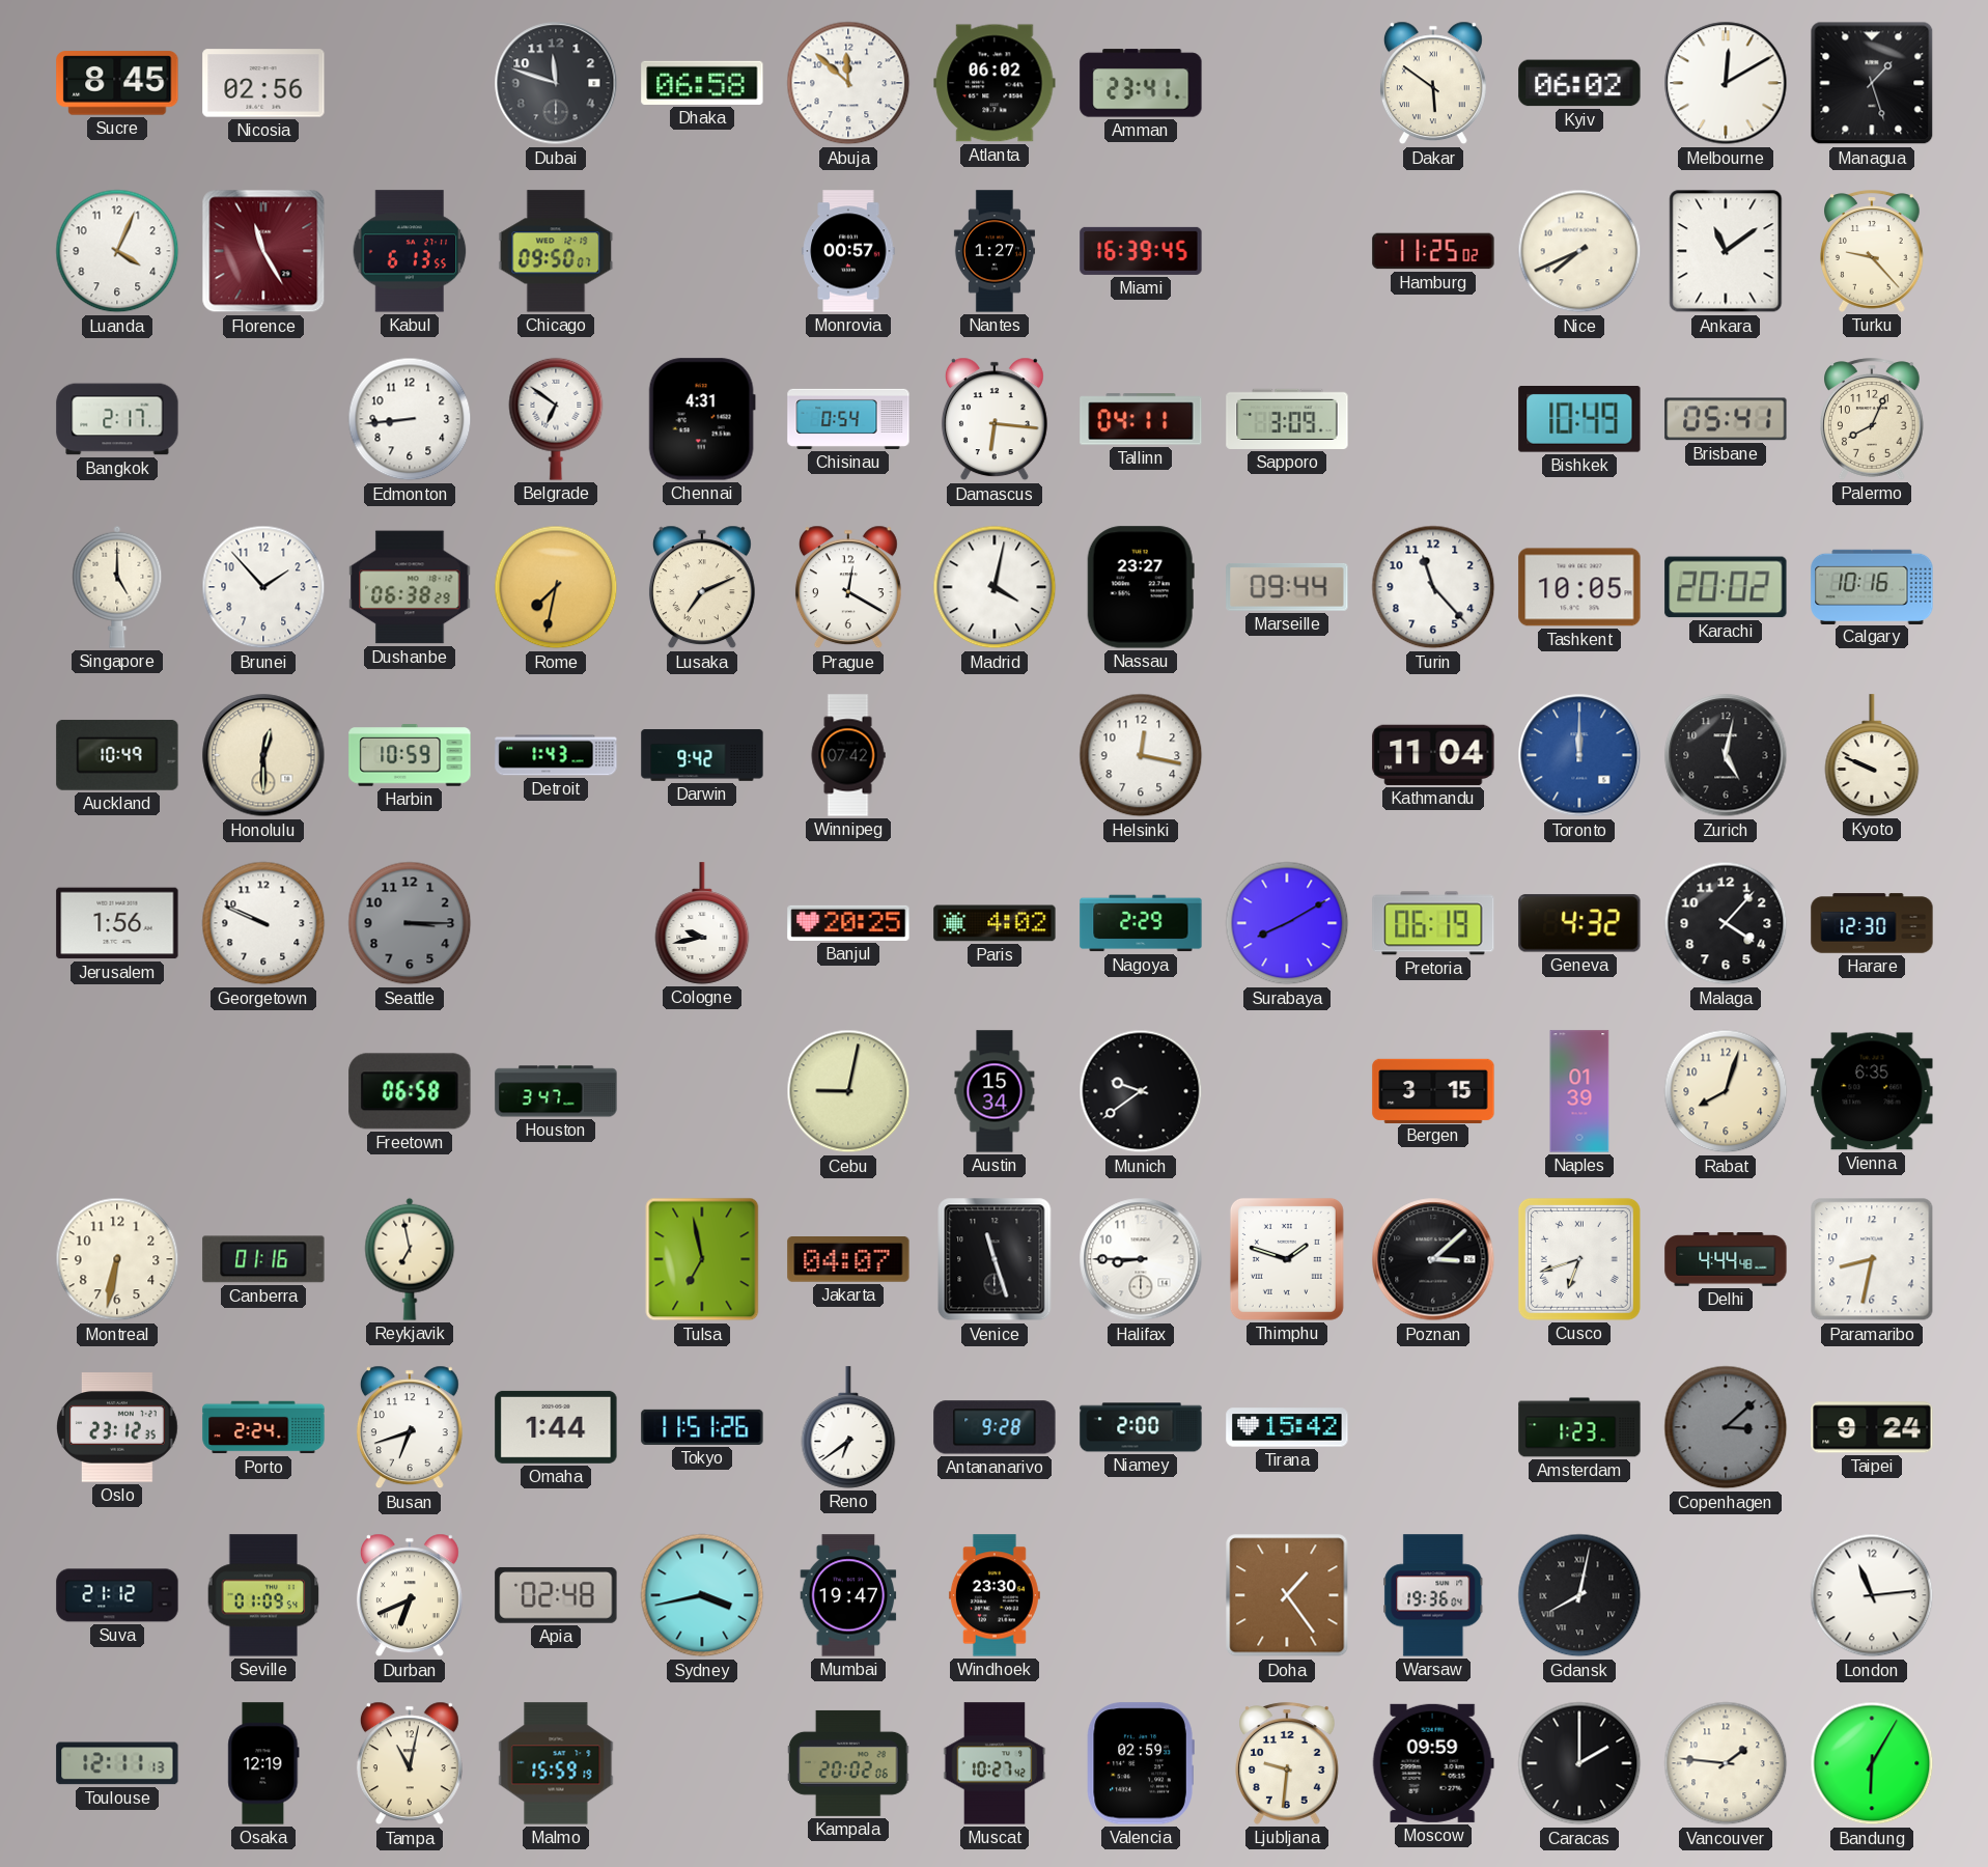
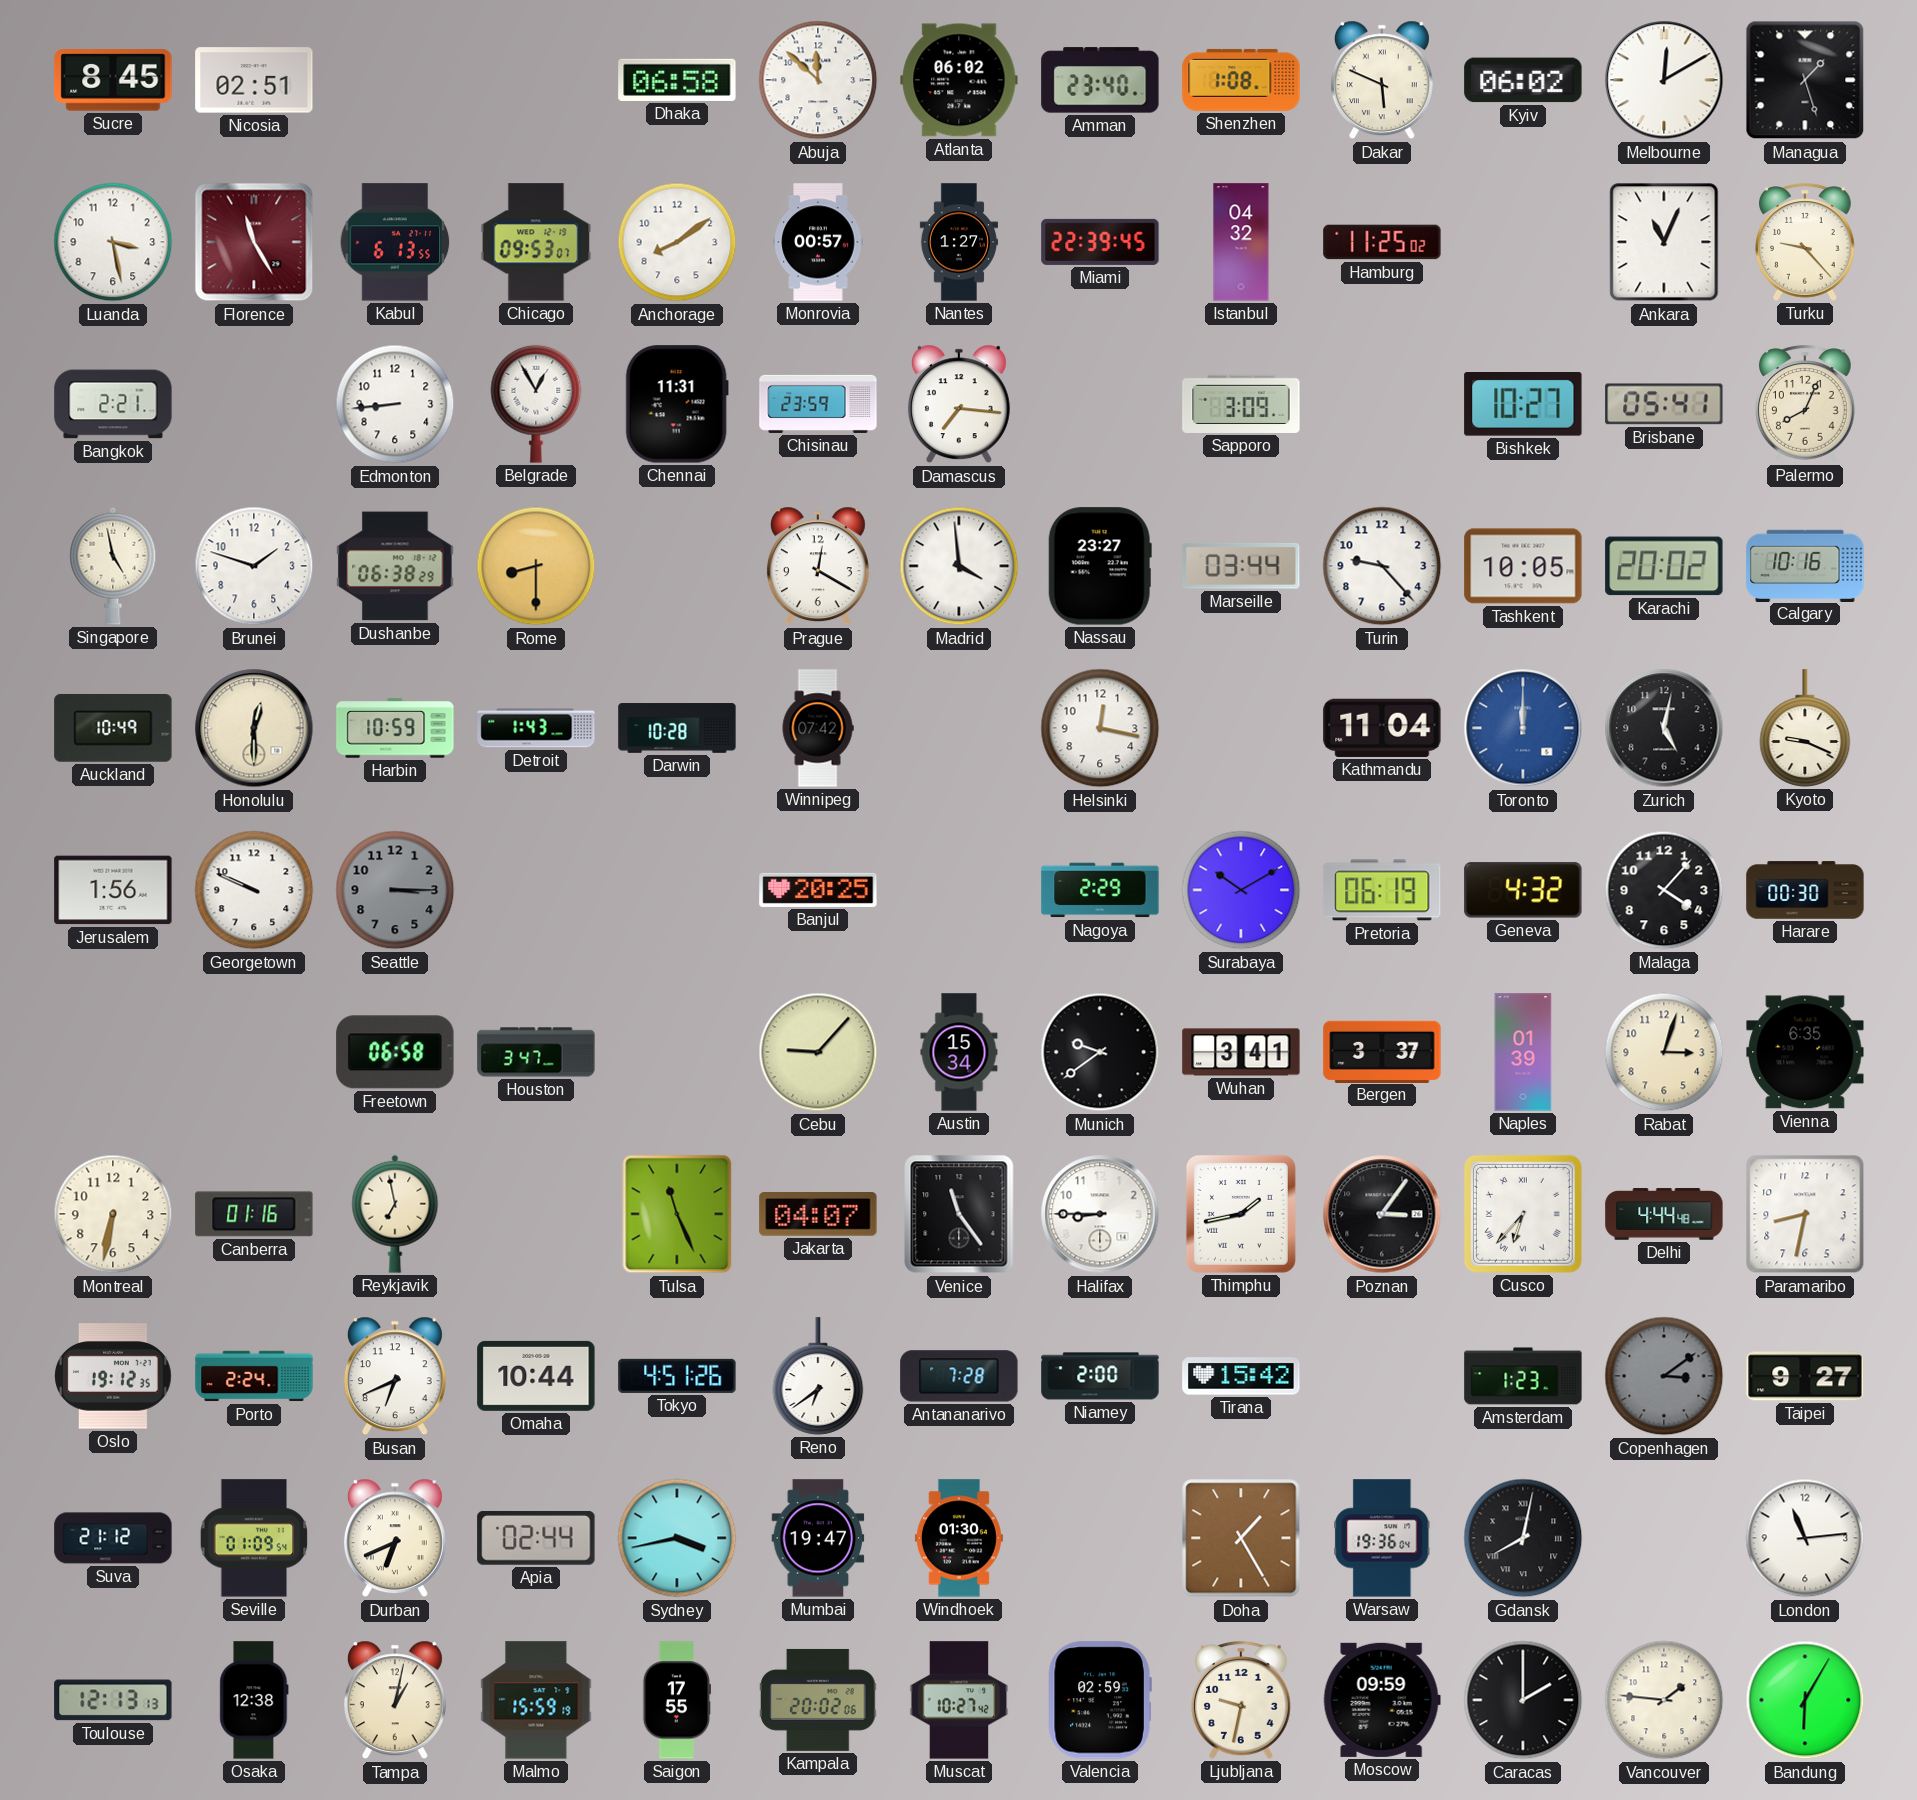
Nicosia: 02:56 -> 02:51
Dubai: 11:48 -> none
Amman: 23:41 -> 23:40
Shenzhen: none -> 1:08
Dakar: 5:51 -> 5:49
Luanda: 4:04 -> 3:28
Chicago: 09:50 -> 09:53
Anchorage: none -> 8:09
Miami: 16:39 -> 22:39
Istanbul: none -> 04:32
Nice: 7:41 -> none
Ankara: 11:09 -> 11:04
Bangkok: 2:17 -> 2:21
Belgrade: 6:51 -> 12:55
Chennai: 4:31 -> 11:31
Chisinau: 0:54 -> 23:59
Damascus: 6:16 -> 7:16
Tallinn: 04:11 -> none
Bishkek: 10:49 -> 10:27
Singapore: 5:00 -> 4:58
Brunei: 1:53 -> 1:48
Rome: 7:32 -> 8:30
Lusaka: 7:11 -> none
Madrid: 4:02 -> 3:59
Marseille: 09:44 -> 03:44
Turin: 11:23 -> 9:23
Darwin: 9:42 -> 10:28
Kyoto: 9:49 -> 9:19
Cologne: 9:43 -> none
Paris: 4:02 -> none
Surabaya: 8:10 -> 10:10
Harare: 12:30 -> 00:30
Cebu: 9:02 -> 9:07
Wuhan: none -> 3:41
Bergen: 3:15 -> 3:37
Rabat: 8:03 -> 3:03
Tulsa: 6:58 -> 11:26
Venice: 11:27 -> 11:24
Thimphu: 1:48 -> 1:43
Poznan: 3:08 -> 3:06
Cusco: 6:42 -> 6:37
Oslo: 23:12 -> 19:12
Busan: 6:42 -> 6:41
Omaha: 1:44 -> 10:44
Tokyo: 11:51 -> 4:51
Antananarivo: 9:28 -> 7:28
Copenhagen: 3:08 -> 3:09
Taipei: 9:24 -> 9:27
Apia: 02:48 -> 02:44
Windhoek: 23:30 -> 01:30
Doha: 1:24 -> 1:25
Toulouse: 12:11 -> 12:13
Osaka: 12:19 -> 12:38
Tampa: 11:02 -> 1:02
Saigon: none -> 17:55
Ljubljana: 9:31 -> 9:32
